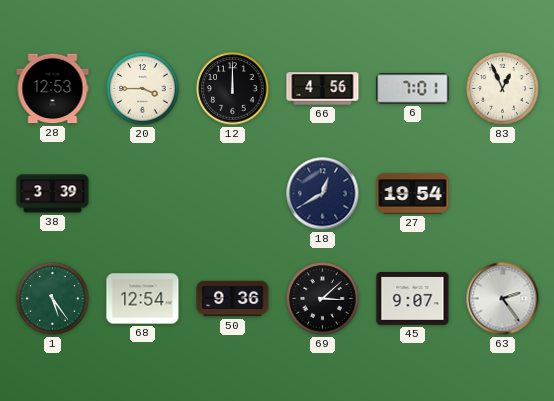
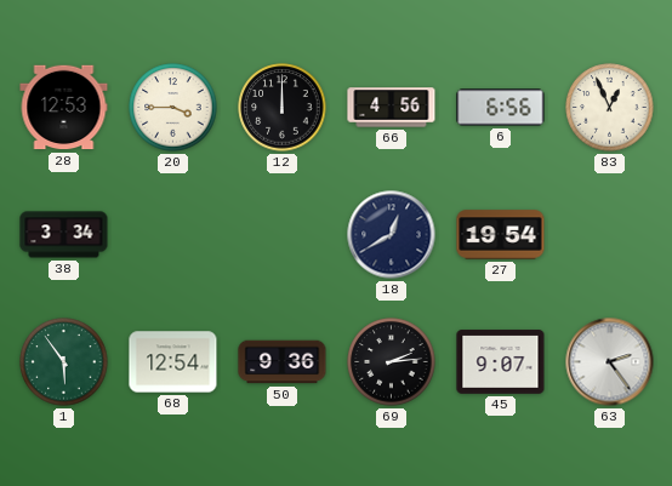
6: 7:01 -> 6:56
38: 3:39 -> 3:34
1: 5:24 -> 5:54
69: 3:08 -> 2:14
